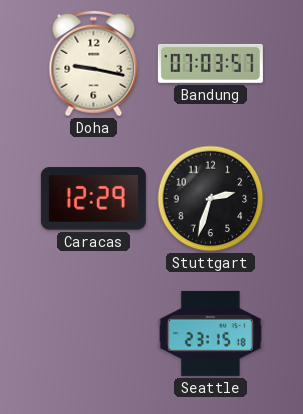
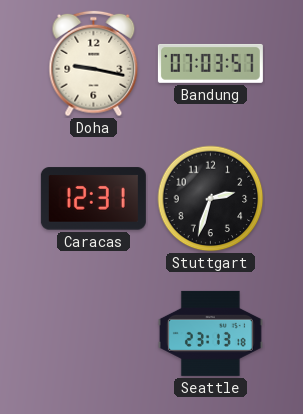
Caracas: 12:29 -> 12:31
Seattle: 23:15 -> 23:13
